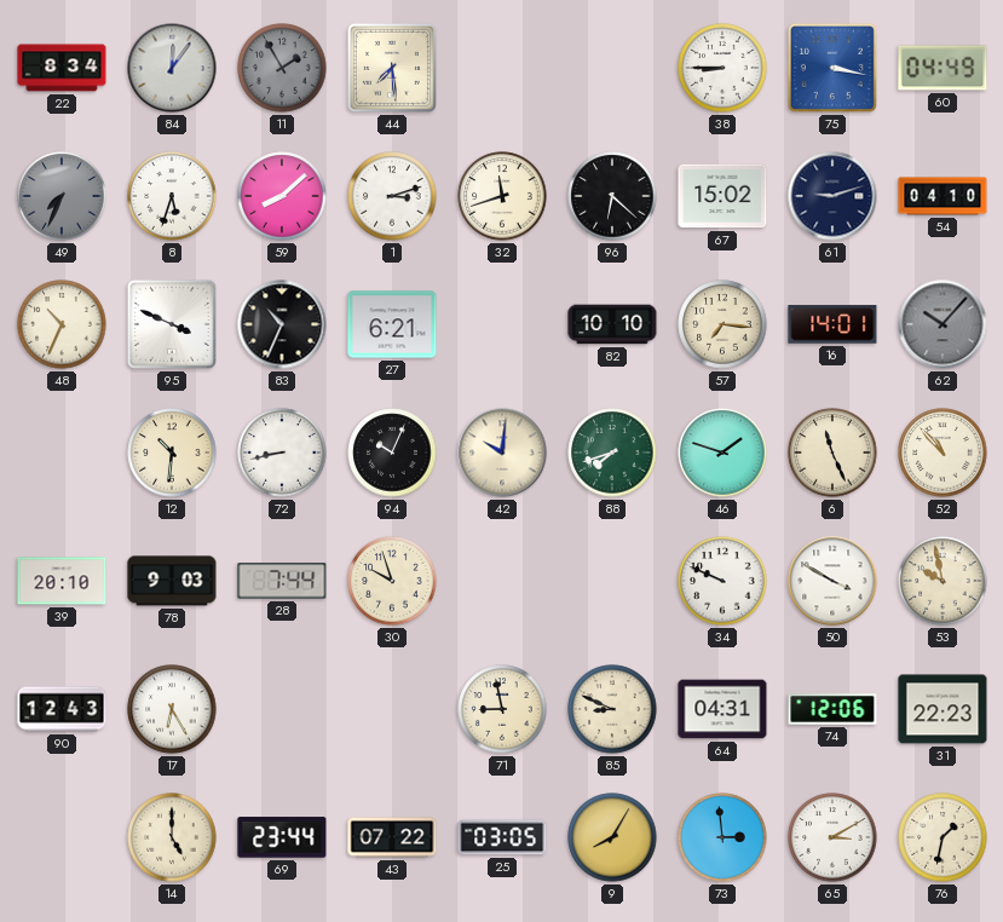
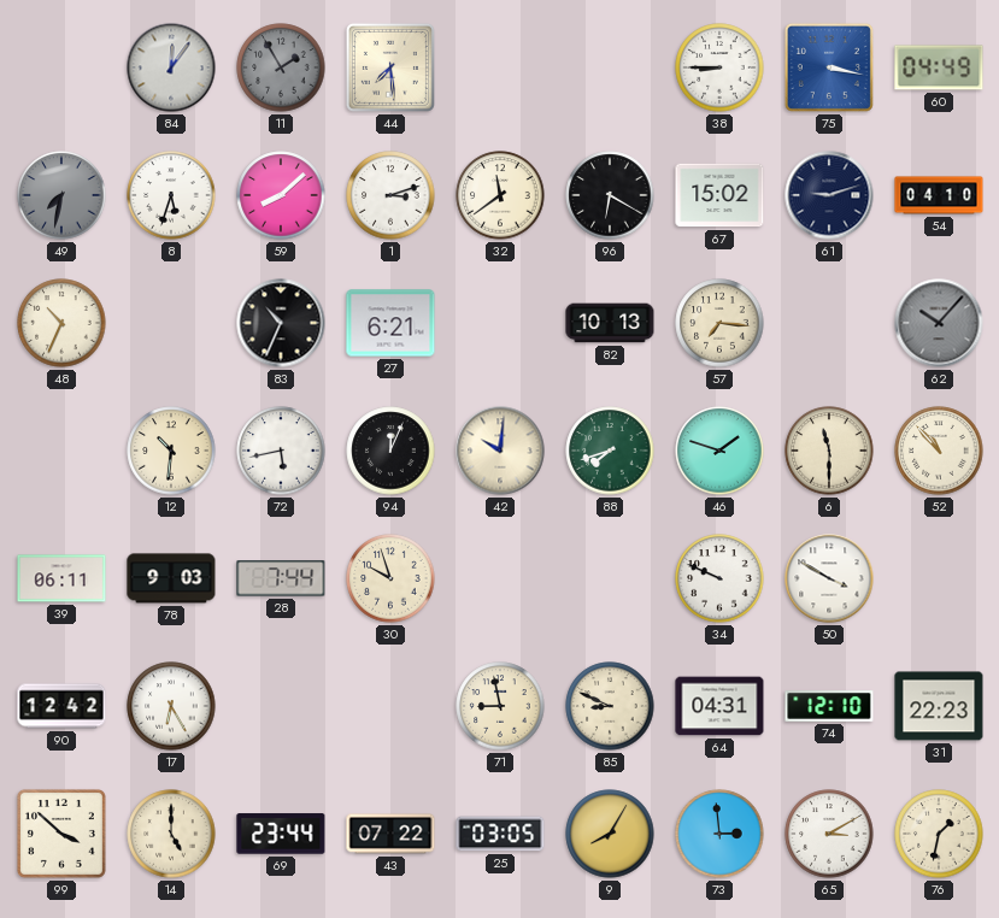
22: 8:34 -> none
49: 7:34 -> 7:32
32: 11:42 -> 11:39
96: 6:22 -> 6:20
95: 3:49 -> none
82: 10:10 -> 10:13
16: 14:01 -> none
72: 8:43 -> 5:43
94: 10:04 -> 12:04
6: 11:26 -> 11:30
39: 20:10 -> 06:11
53: 9:58 -> none
90: 12:43 -> 12:42
74: 12:06 -> 12:10
99: none -> 3:52
